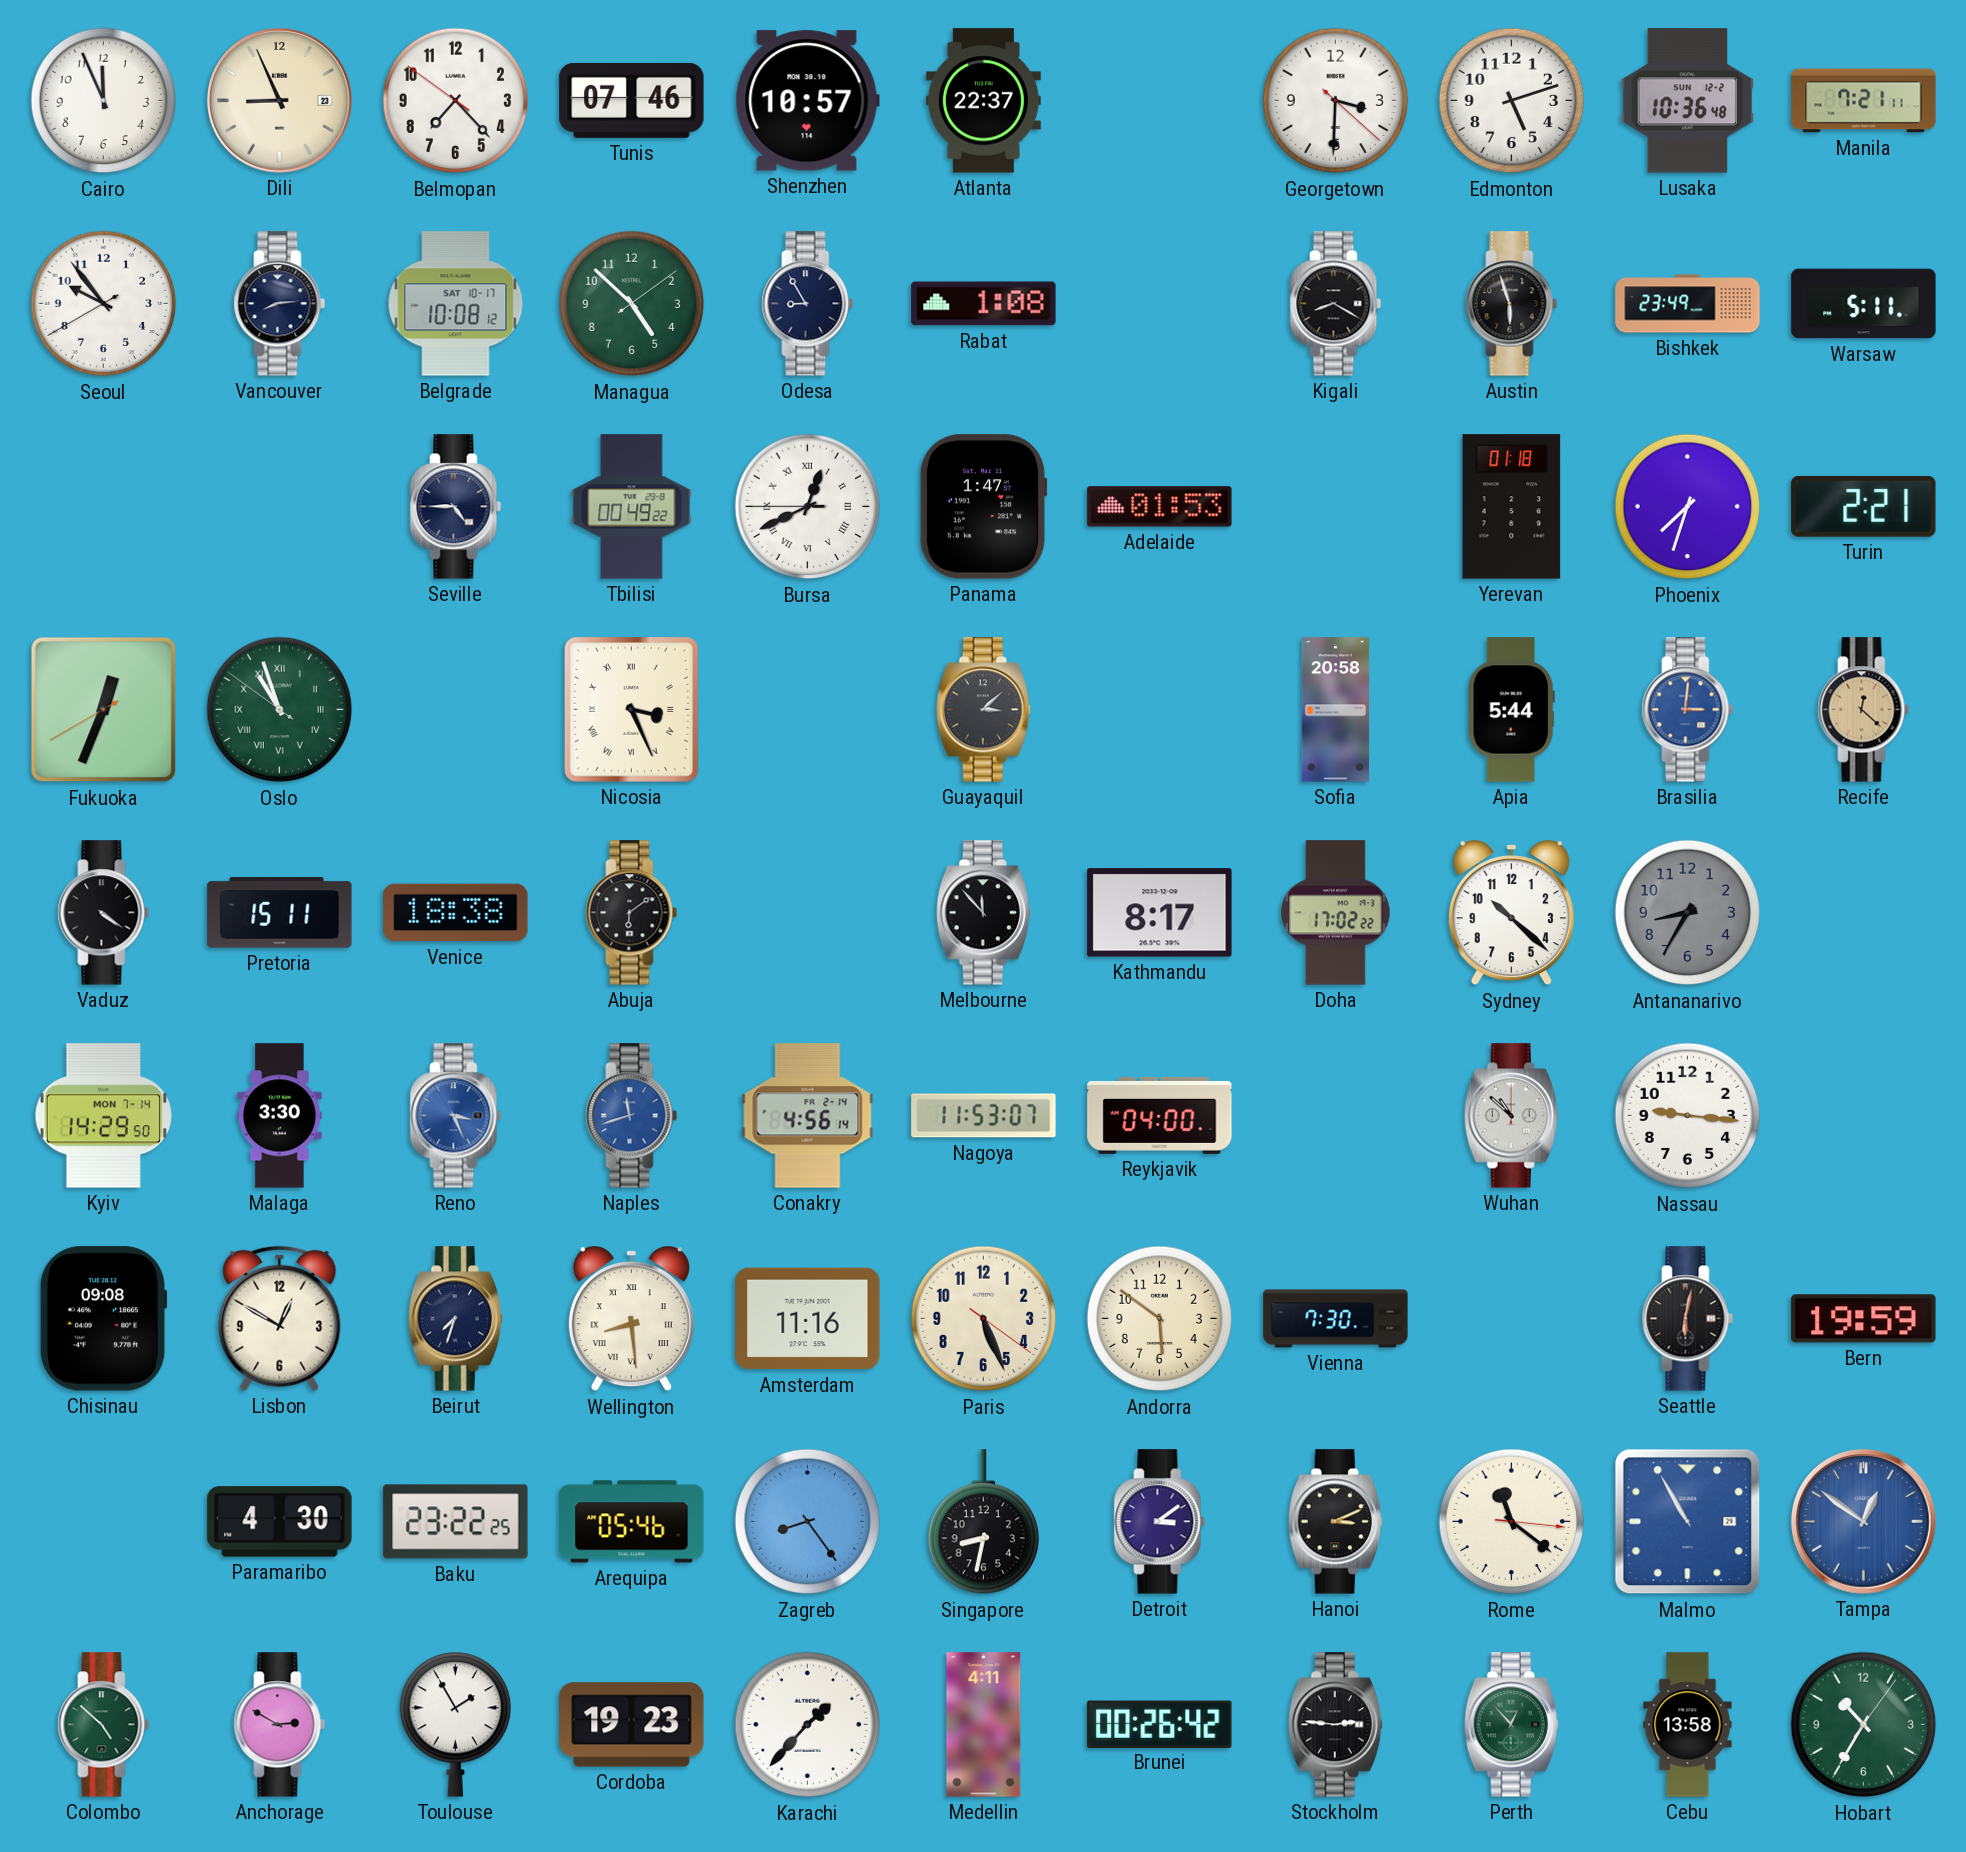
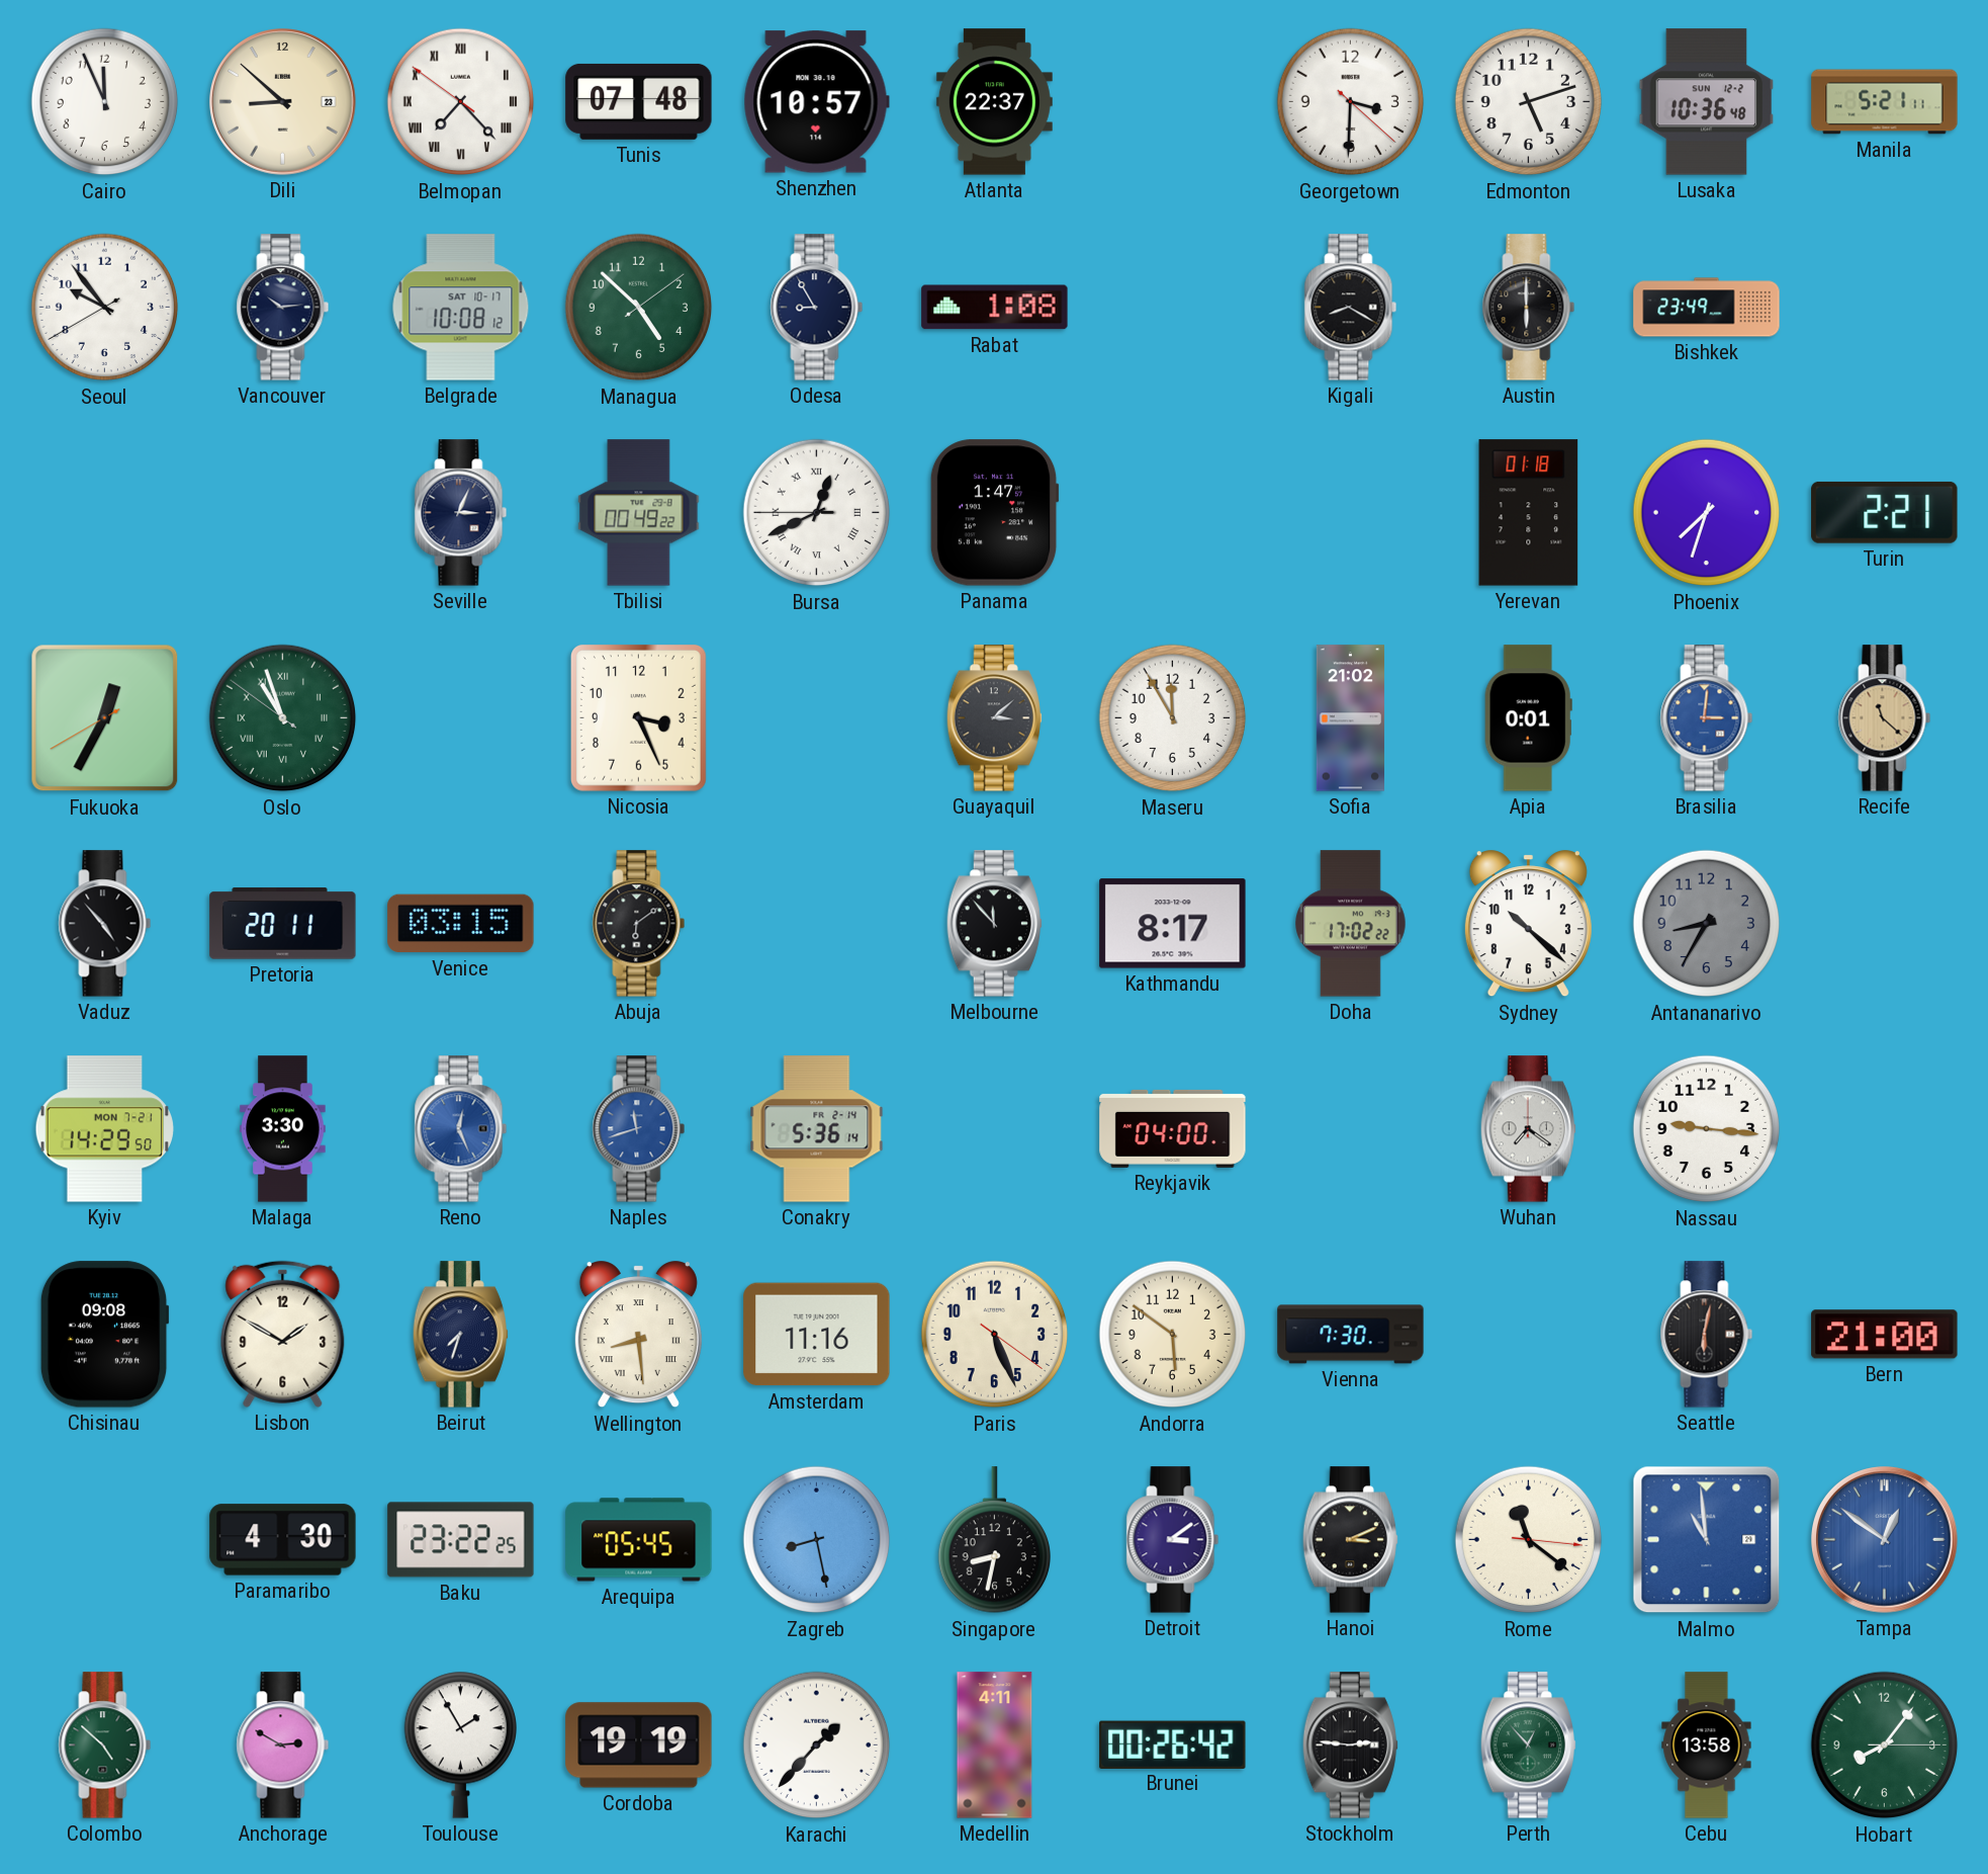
Dili: 8:56 -> 8:52
Belmopan numerals: Arabic -> Roman
Tunis: 07:46 -> 07:48
Manila: 7:21 -> 5:21
Vancouver: 8:14 -> 10:14
Austin: 5:57 -> 6:00
Warsaw: 5:11 -> none
Seville: 4:45 -> 3:04
Adelaide: 01:53 -> none
Fukuoka: 12:33 -> 12:34
Nicosia numerals: Roman -> Arabic
Maseru: none -> 11:55
Sofia: 20:58 -> 21:02
Apia: 5:44 -> 0:01
Recife: 12:22 -> 11:22
Vaduz: 4:21 -> 4:53
Pretoria: 15:11 -> 20:11
Venice: 18:38 -> 03:15
Kyiv date: MON 7-14 -> MON 7-21
Reno: 3:26 -> 12:26
Conakry: 4:56 -> 5:36
Nagoya: 11:53 -> none
Wuhan: 10:52 -> 7:21
Lisbon: 12:50 -> 1:50
Bern: 19:59 -> 21:00
Arequipa: 05:46 -> 05:45
Zagreb: 8:24 -> 8:28
Malmo: 10:55 -> 10:59
Cordoba: 19:23 -> 19:19
Hobart: 10:35 -> 8:06
